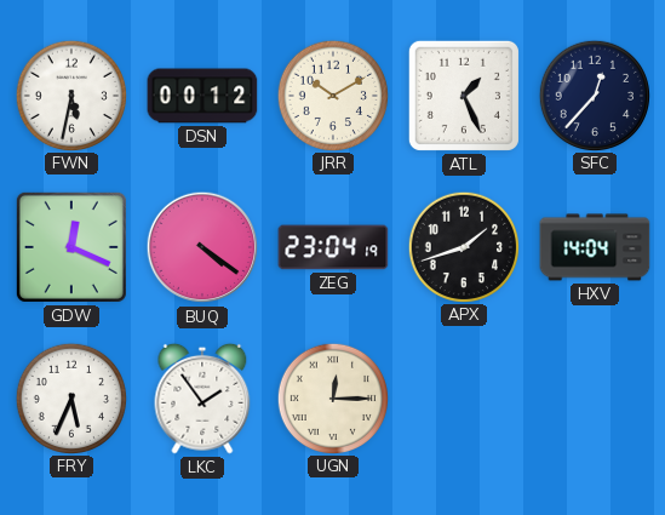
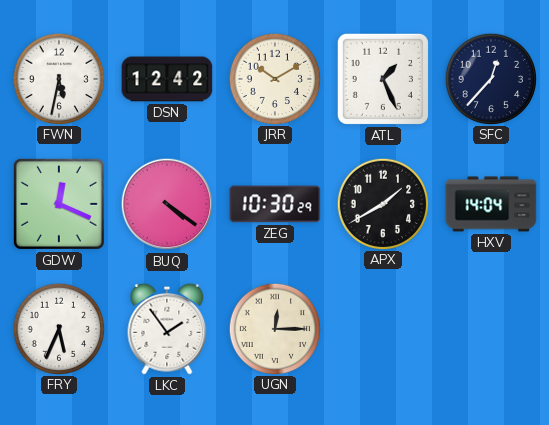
DSN: 00:12 -> 12:42
ZEG: 23:04 -> 10:30
APX: 1:42 -> 1:40
